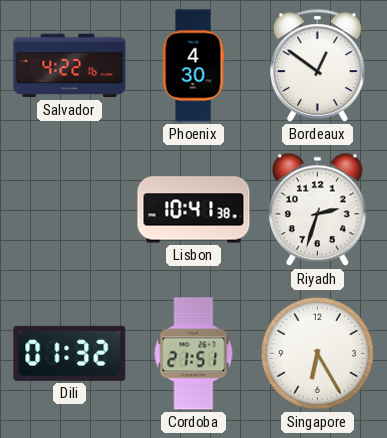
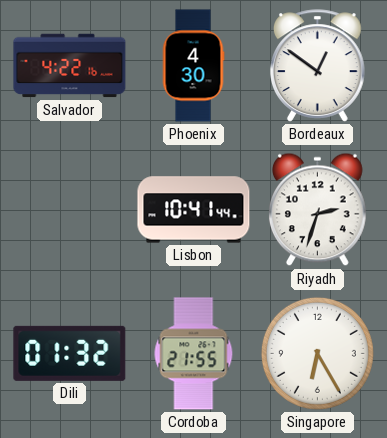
Lisbon: 10:41:38 -> 10:41:44
Cordoba: 21:51 -> 21:55
